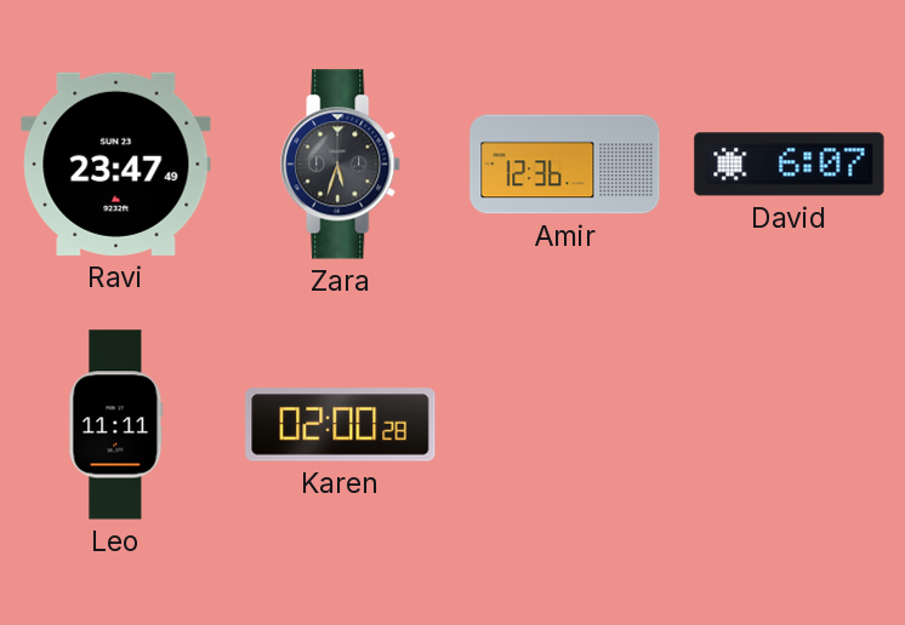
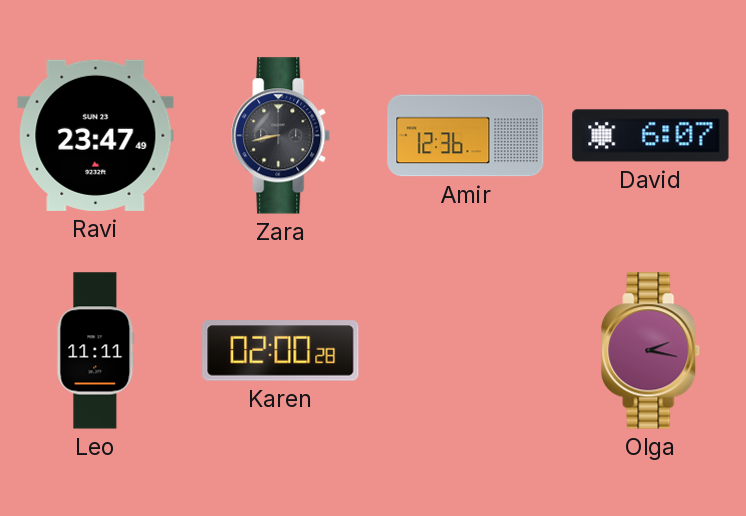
Zara: 5:33 -> 8:43
Olga: none -> 2:17
